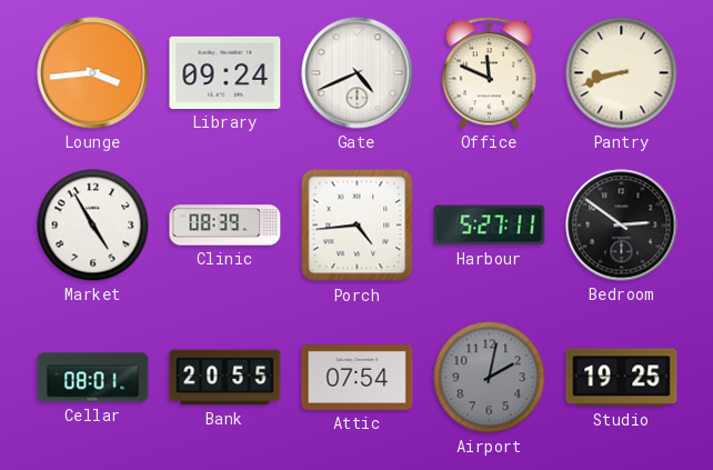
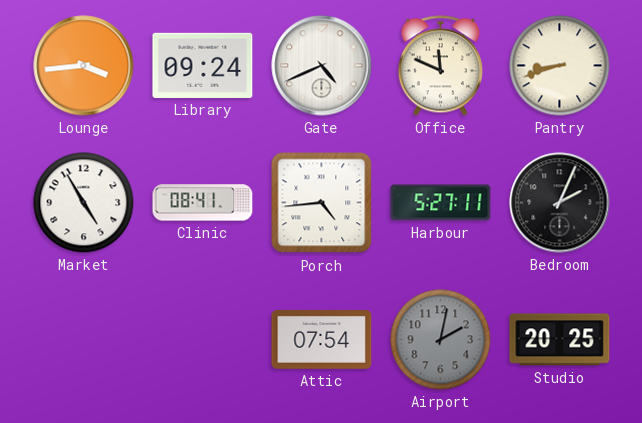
Clinic: 08:39 -> 08:41
Bedroom: 2:51 -> 2:04
Cellar: 08:01 -> none
Bank: 20:55 -> none
Studio: 19:25 -> 20:25
